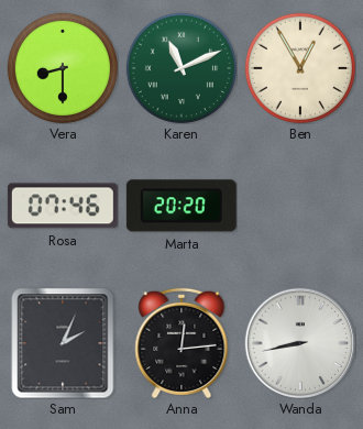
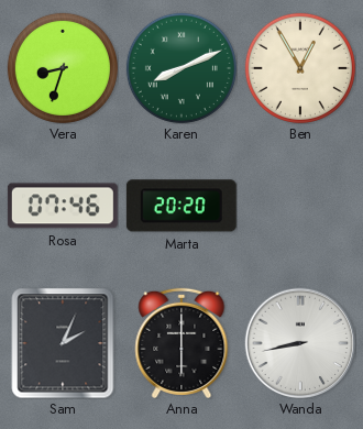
Vera: 8:30 -> 8:33
Karen: 11:11 -> 8:11
Anna: 12:14 -> 6:00
